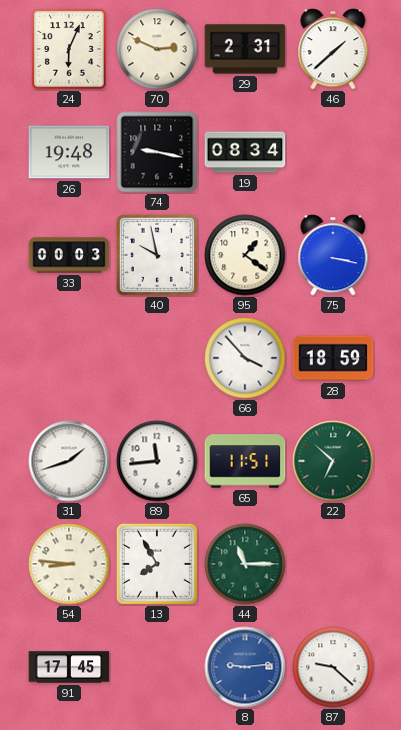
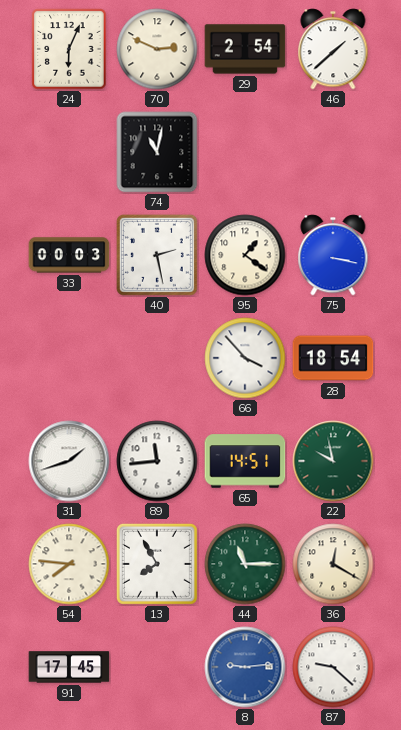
29: 2:31 -> 2:54
26: 19:48 -> none
74: 9:17 -> 11:02
19: 08:34 -> none
40: 9:58 -> 2:28
28: 18:59 -> 18:54
65: 11:51 -> 14:51
22: 6:52 -> 9:58
54: 8:46 -> 7:46
36: none -> 12:20
